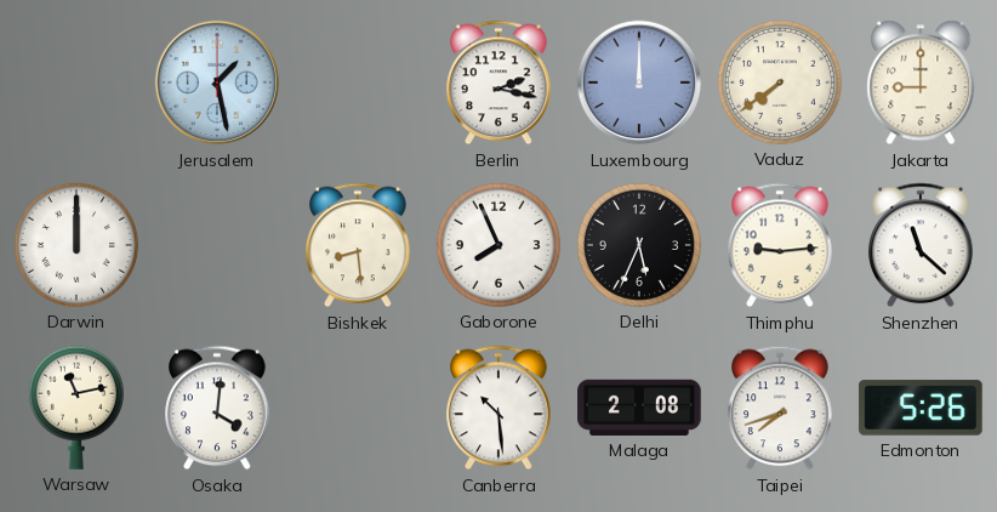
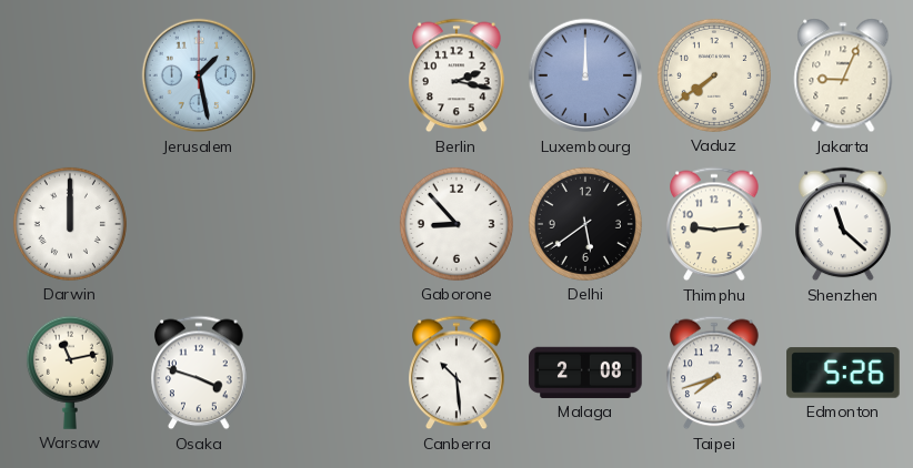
Jakarta: 9:00 -> 9:04
Bishkek: 8:29 -> none
Gaborone: 7:56 -> 8:53
Delhi: 5:34 -> 5:39
Osaka: 4:01 -> 3:48
